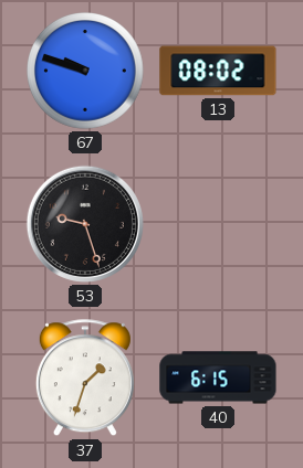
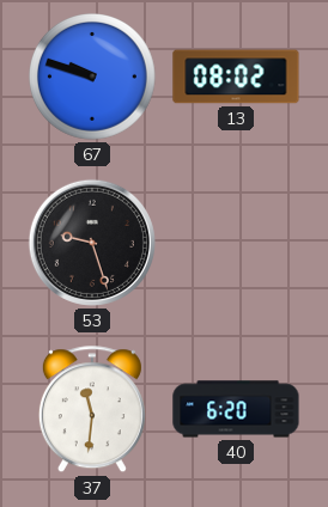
37: 1:33 -> 11:31
40: 6:15 -> 6:20
